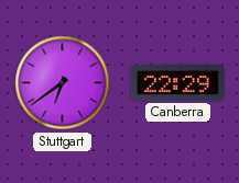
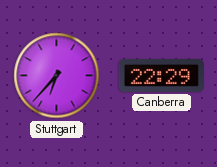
Stuttgart: 6:39 -> 6:37
